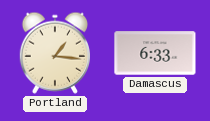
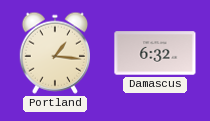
Damascus: 6:33 -> 6:32
